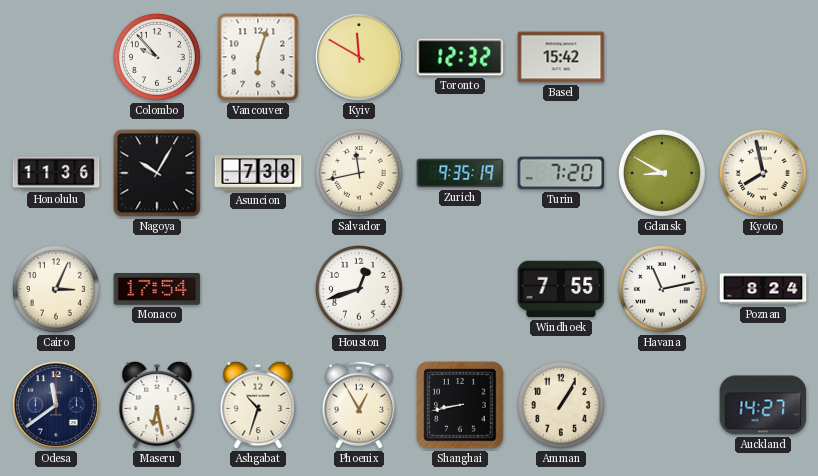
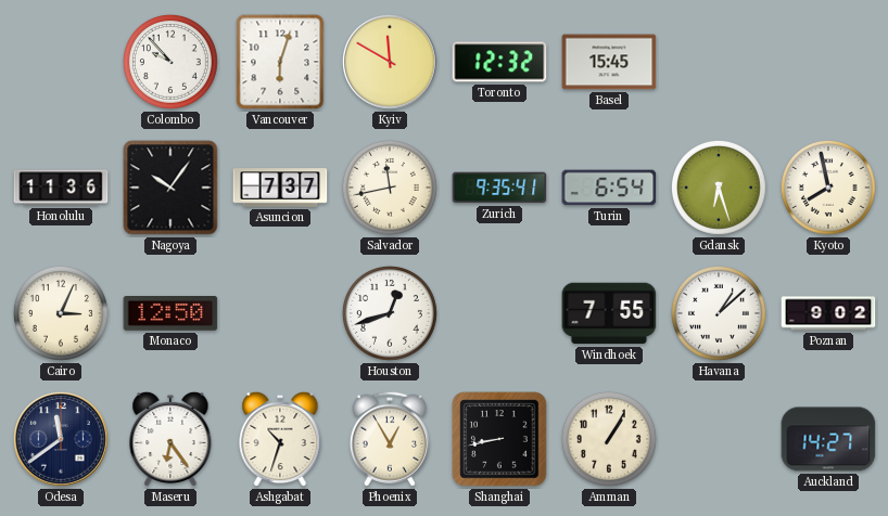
Basel: 15:42 -> 15:45
Nagoya: 10:05 -> 10:06
Asuncion: 7:38 -> 7:37
Zurich: 9:35:19 -> 9:35:41
Turin: 7:20 -> 6:54
Gdansk: 8:50 -> 6:27
Monaco: 17:54 -> 12:50
Havana: 11:13 -> 1:08
Poznan: 8:24 -> 9:02
Maseru: 6:28 -> 6:24
